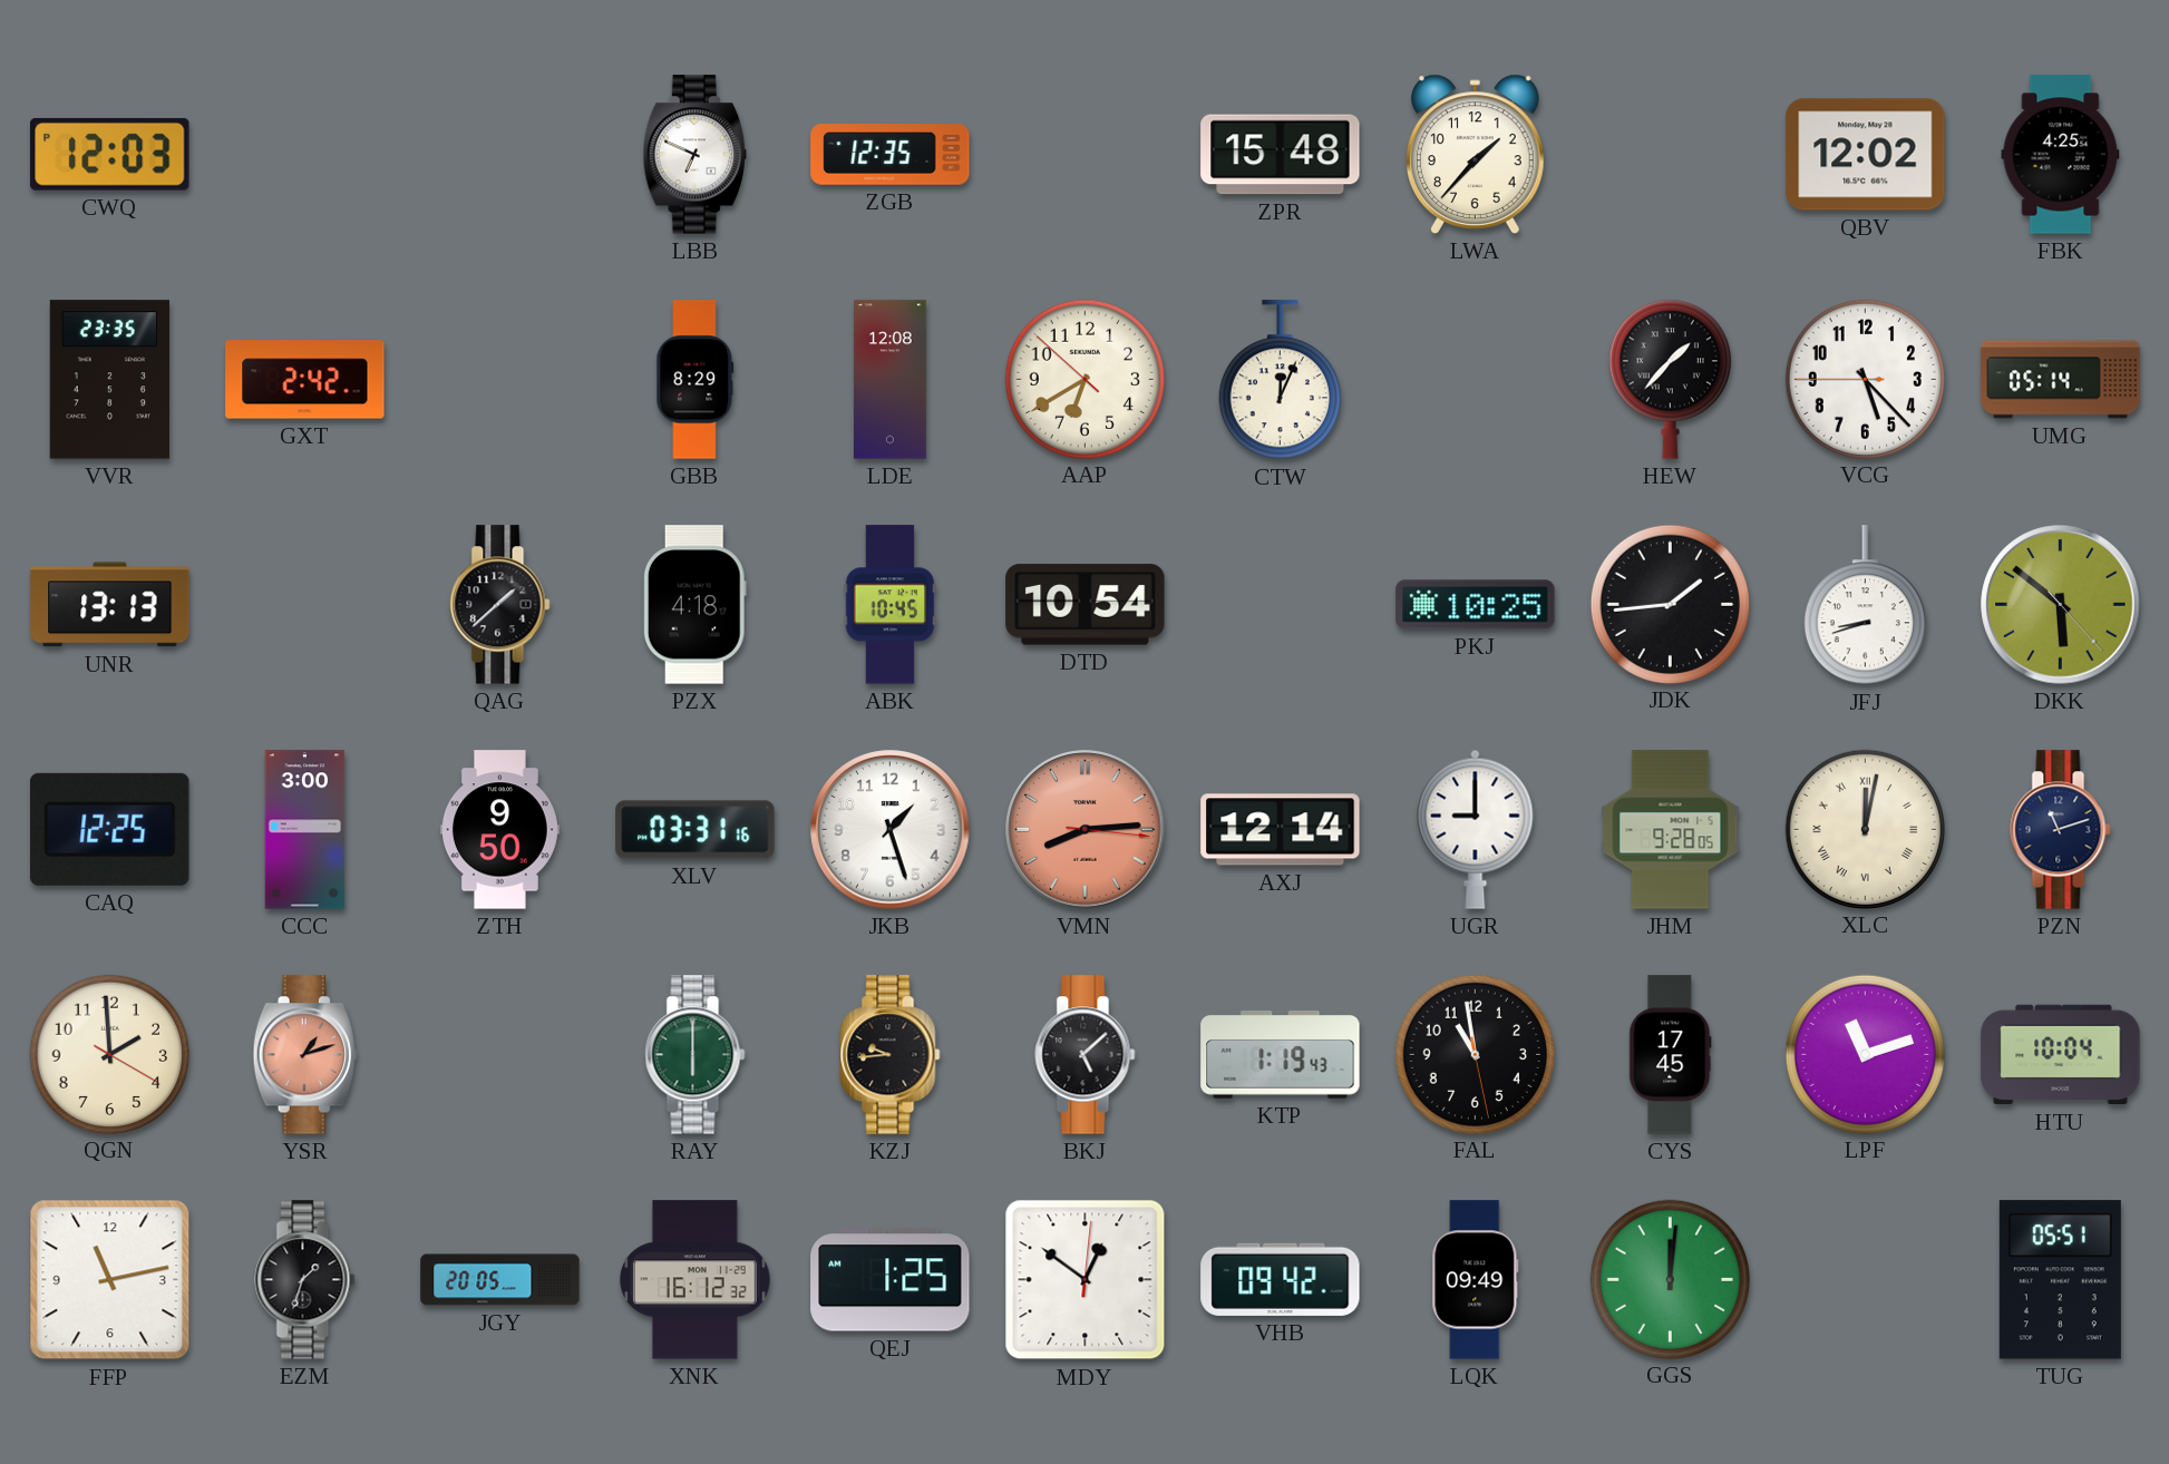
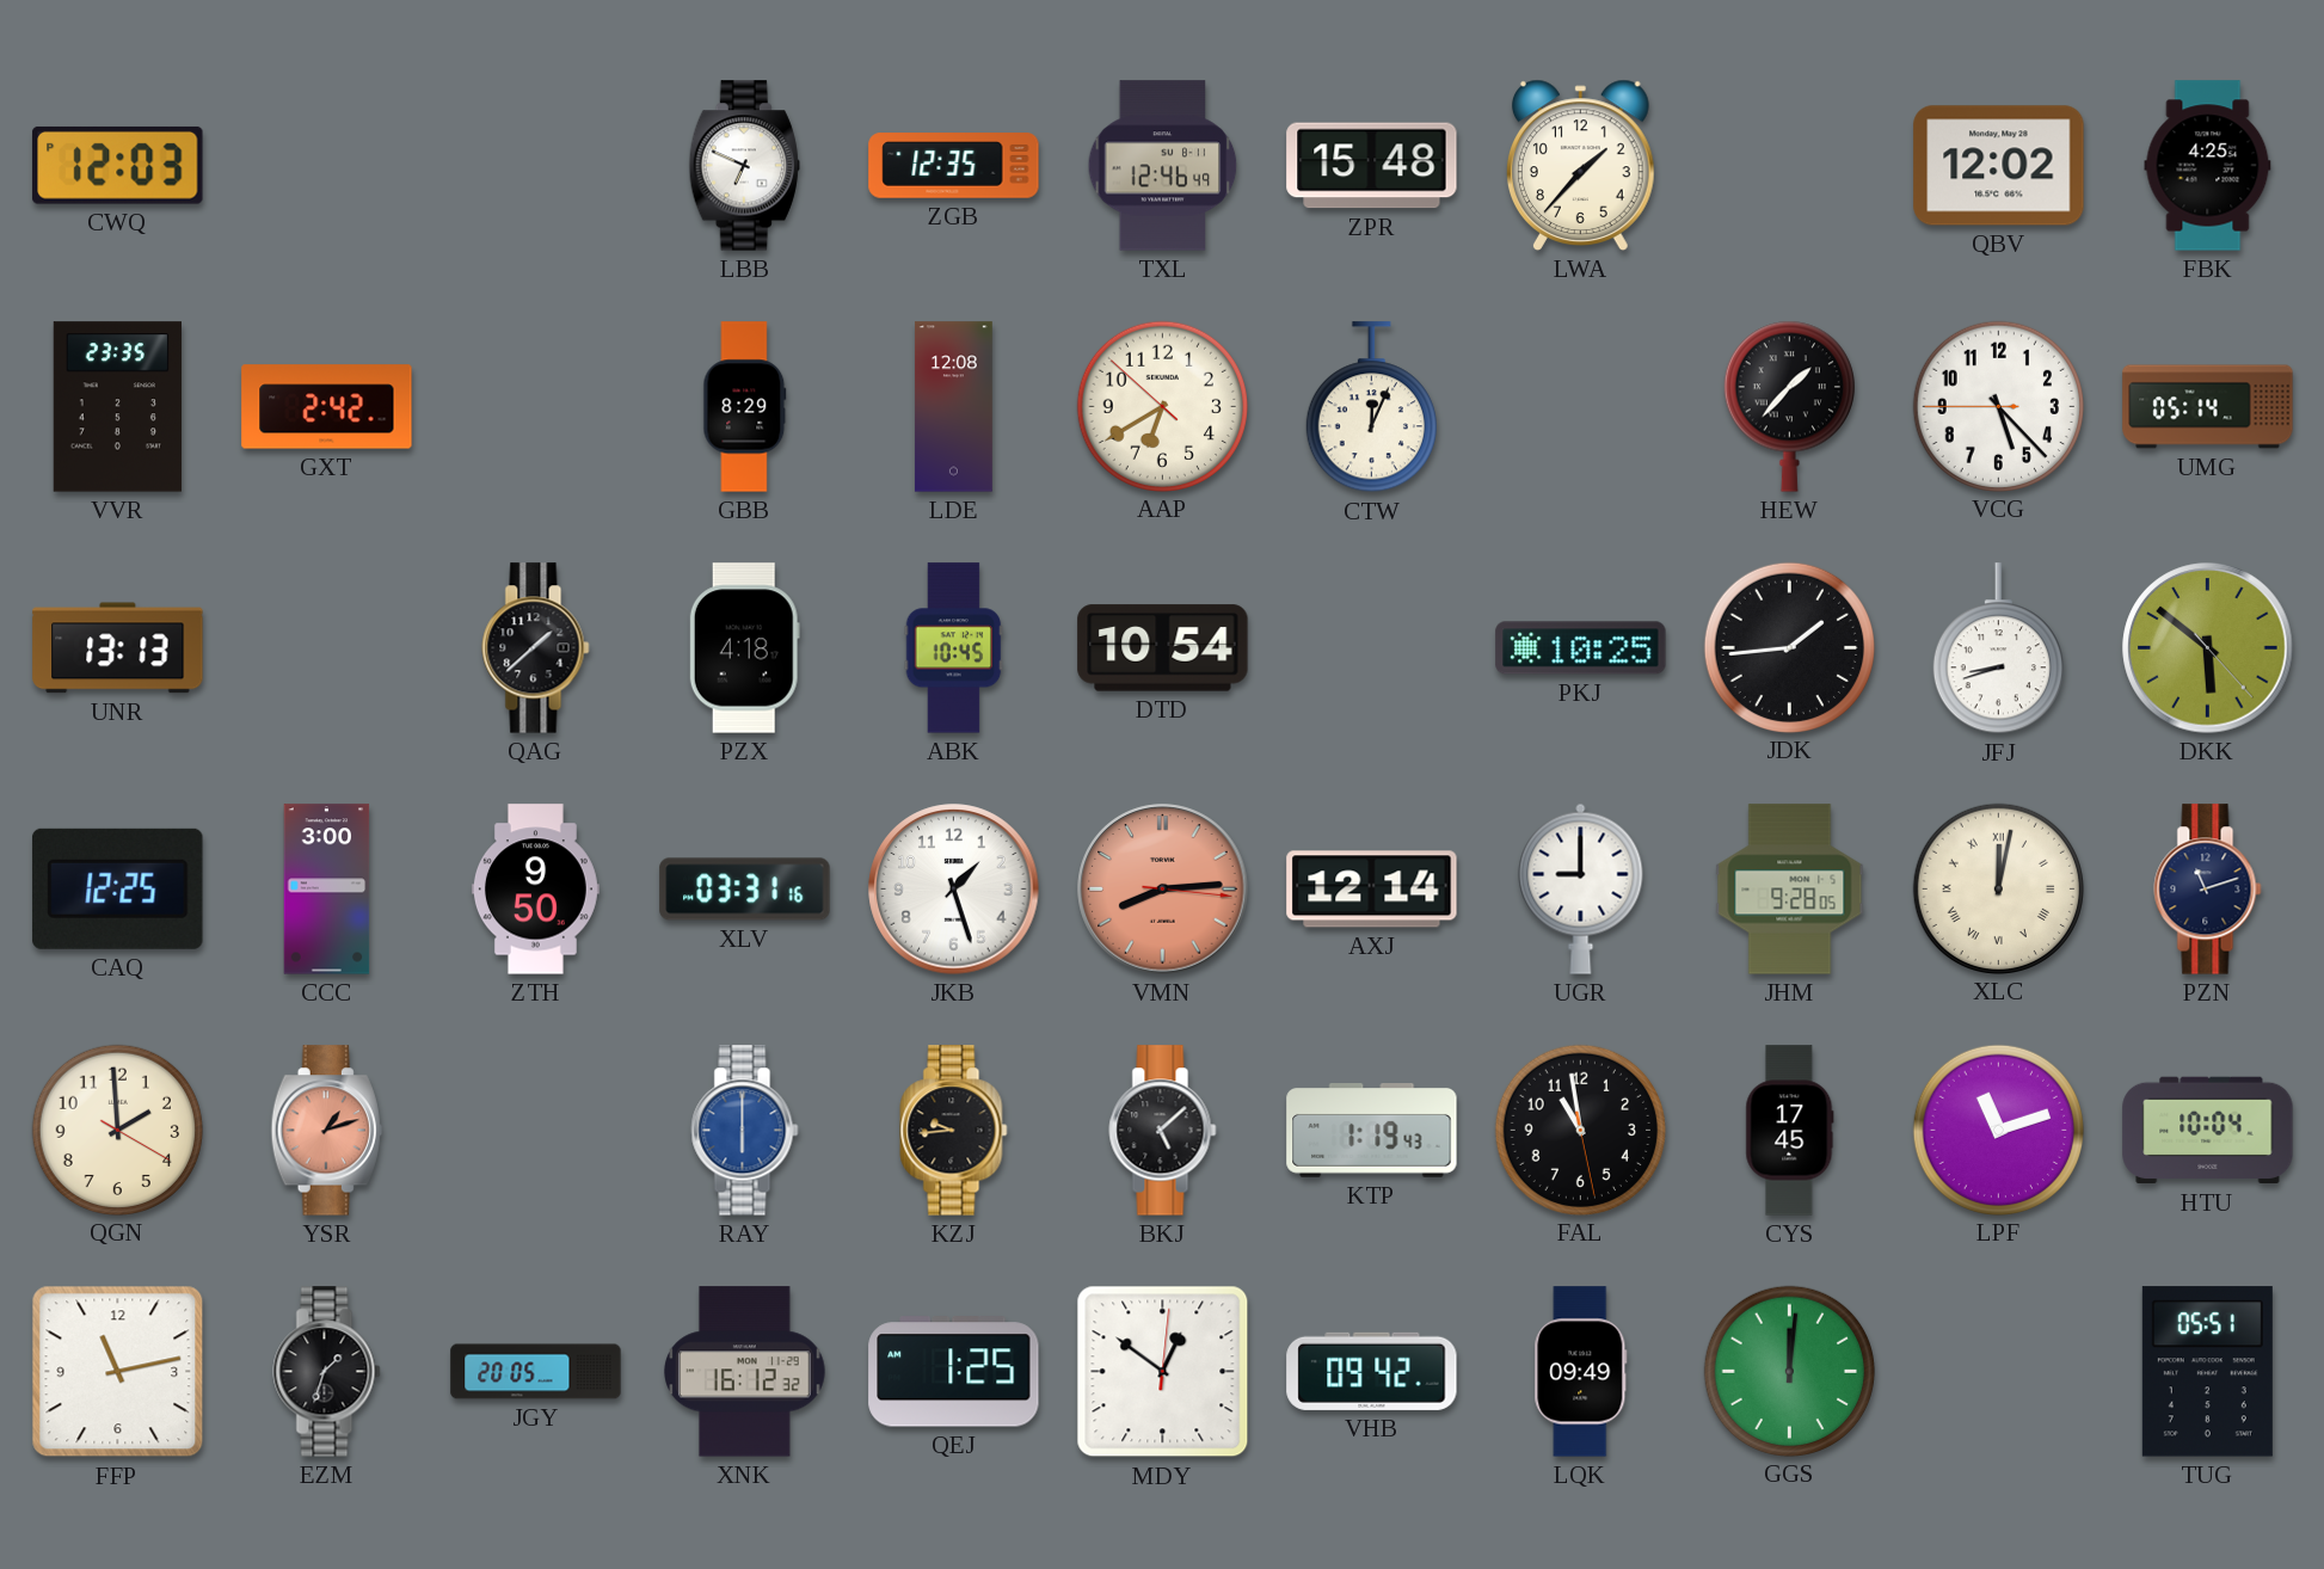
TXL: none -> 12:46
RAY dial: green -> blue
